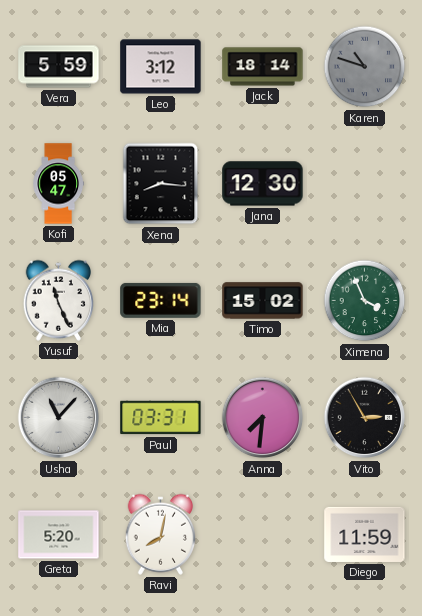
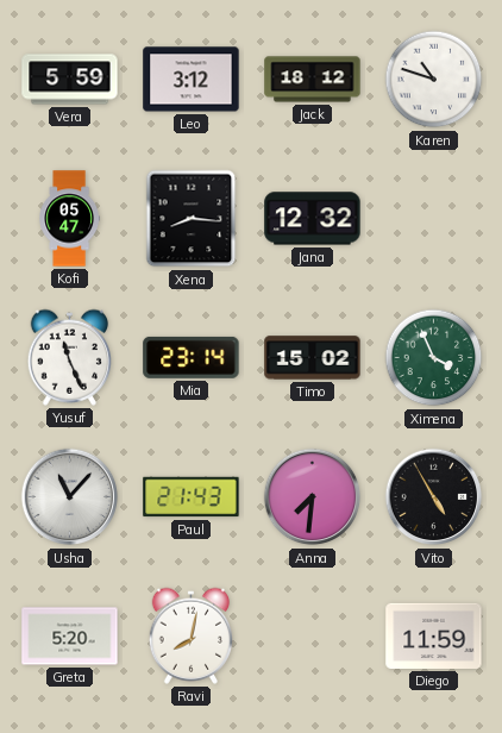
Jack: 18:14 -> 18:12
Karen dial: grey -> white
Jana: 12:30 -> 12:32
Paul: 03:31 -> 21:43
Vito: 2:55 -> 4:55
